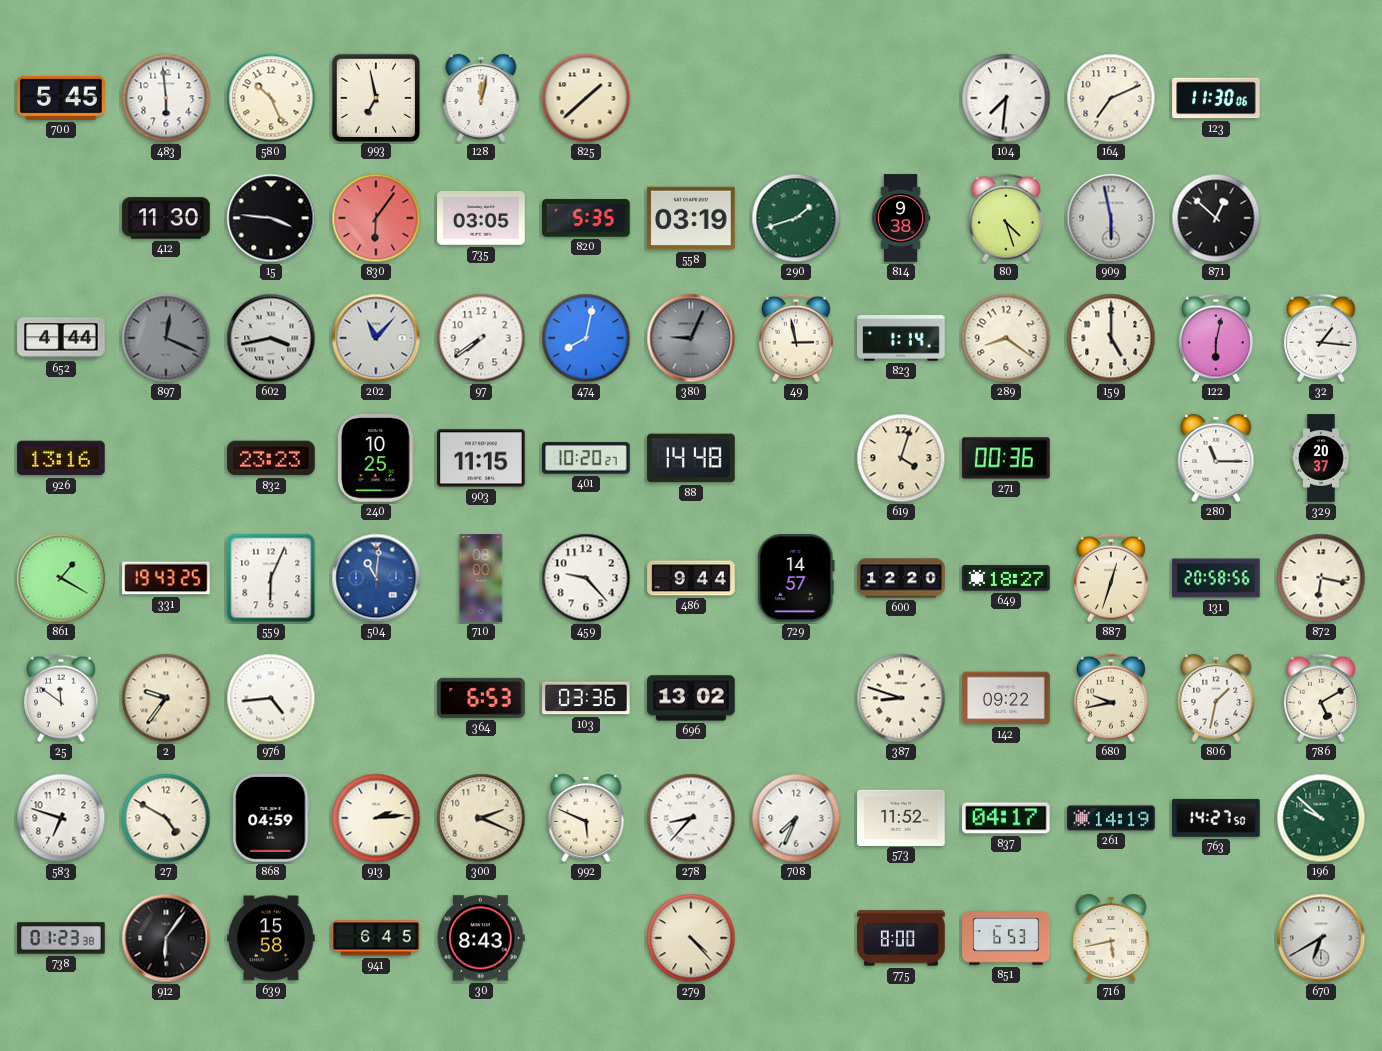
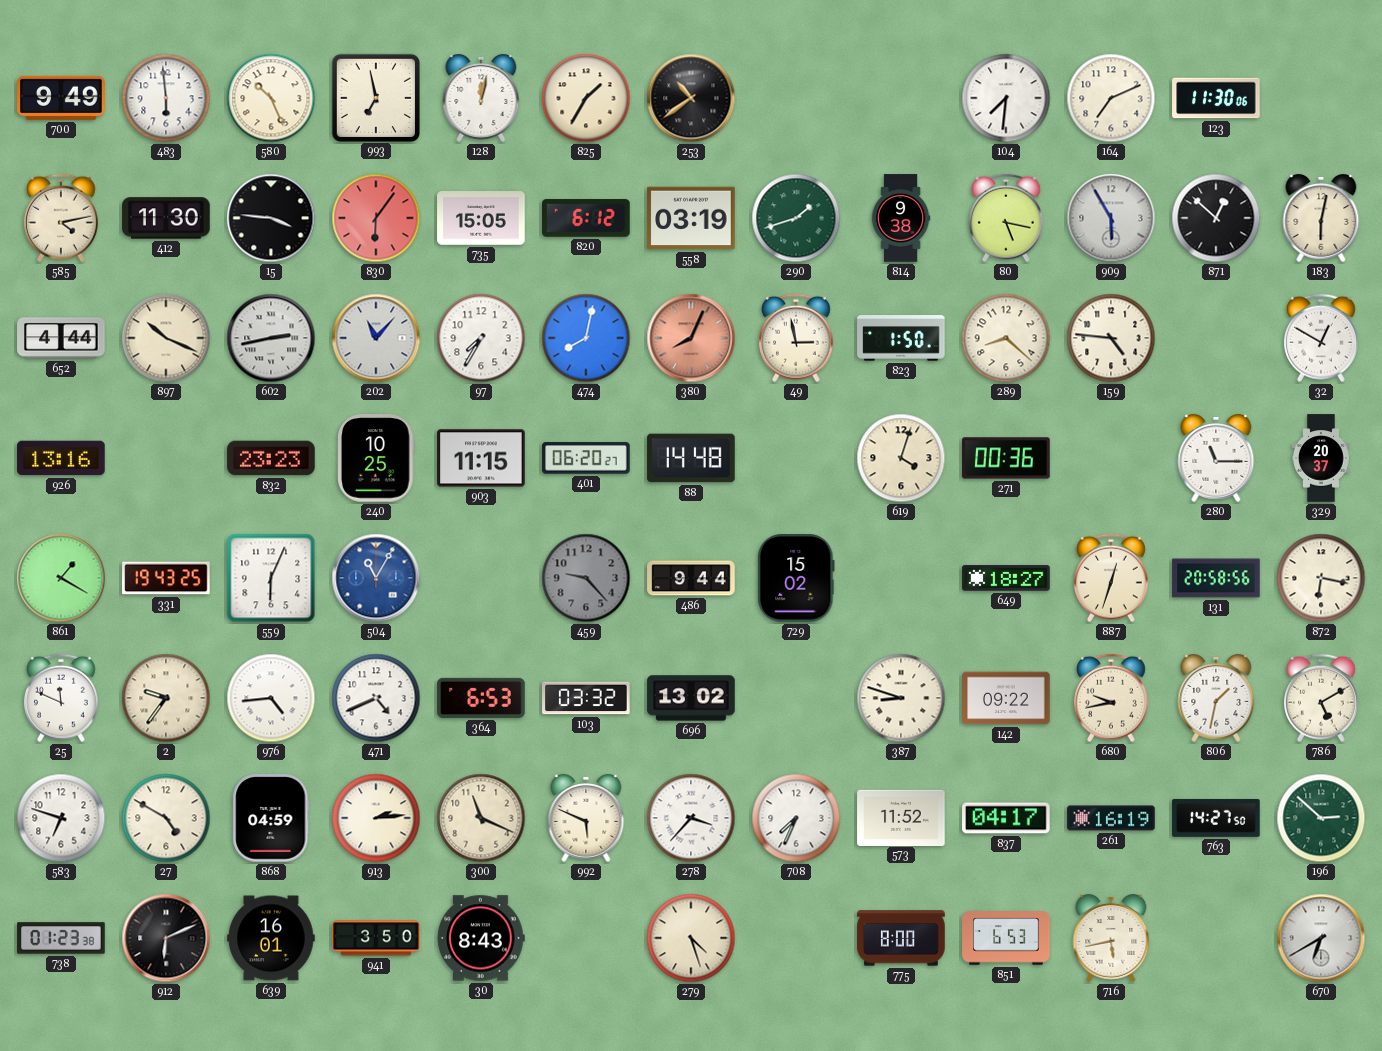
700: 5:45 -> 9:49
825: 1:38 -> 1:35
253: none -> 10:39
585: none -> 4:13
735: 03:05 -> 15:05
820: 5:35 -> 6:12
80: 4:27 -> 5:17
909: 5:58 -> 5:55
183: none -> 6:02
897: 12:19 -> 10:19
897 dial: grey -> cream
602: 3:43 -> 2:43
97: 7:39 -> 7:35
380: 9:04 -> 8:04
380 dial: grey -> salmon
823: 1:14 -> 1:50
289: 8:21 -> 8:22
159: 5:00 -> 4:46
122: 6:02 -> none
32: 1:16 -> 12:50
401: 10:20 -> 06:20
504: 11:01 -> 11:05
710: 08:00 -> none
459 dial: white -> grey
729: 14:57 -> 15:02
600: 12:20 -> none
25: 11:51 -> 11:49
471: none -> 4:41
103: 03:36 -> 03:32
300: 2:19 -> 11:19
278: 8:37 -> 3:37
261: 14:19 -> 16:19
196: 9:52 -> 2:52
912: 6:06 -> 6:11
639: 15:58 -> 16:01
941: 6:45 -> 3:50
279: 4:23 -> 4:27
